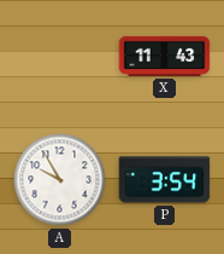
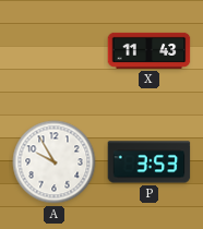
P: 3:54 -> 3:53
